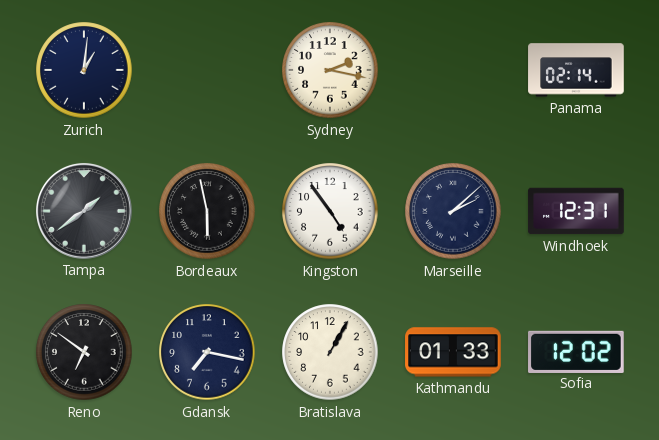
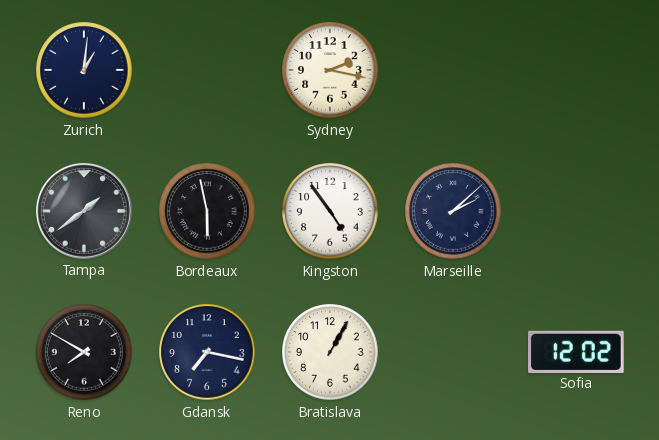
Panama: 02:14 -> none
Windhoek: 12:31 -> none
Reno: 6:51 -> 7:50
Kathmandu: 01:33 -> none
